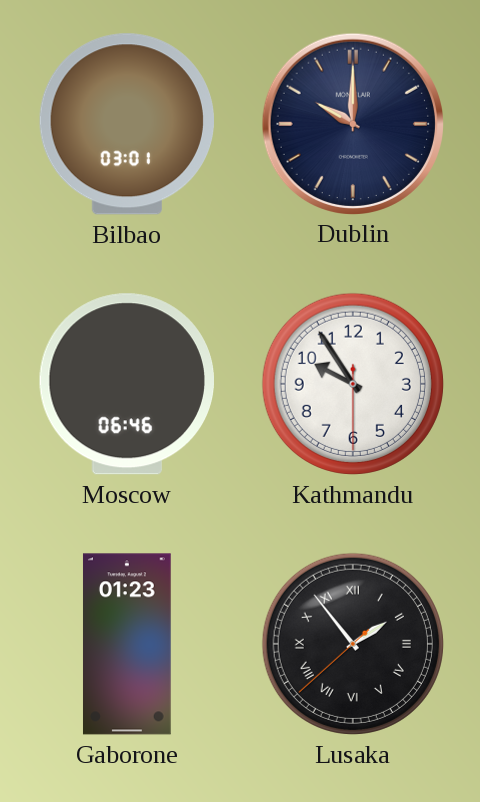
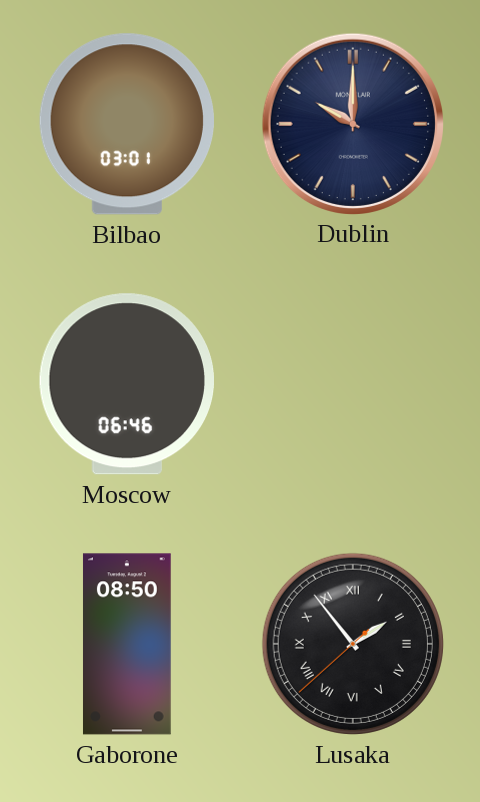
Kathmandu: 9:54 -> none
Gaborone: 01:23 -> 08:50
